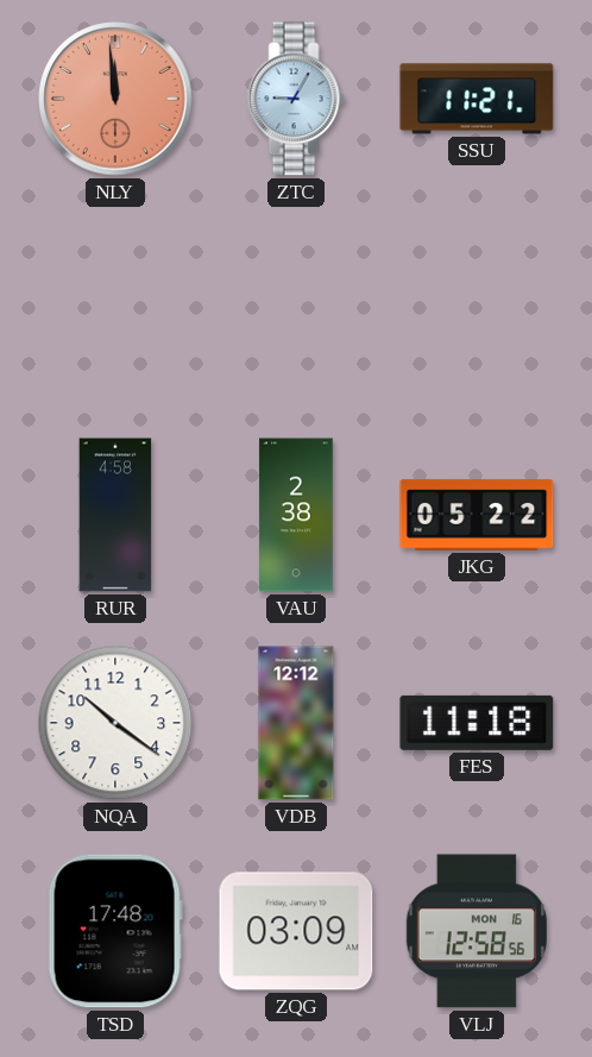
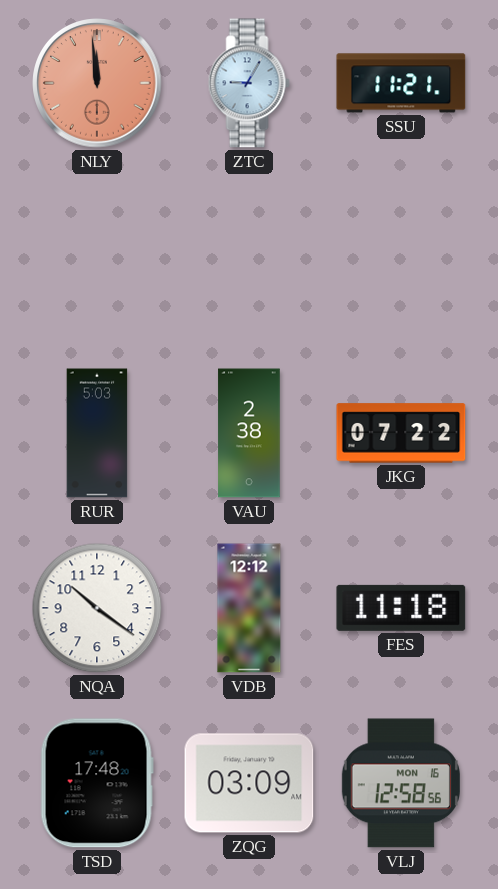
RUR: 4:58 -> 5:03
JKG: 05:22 -> 07:22
